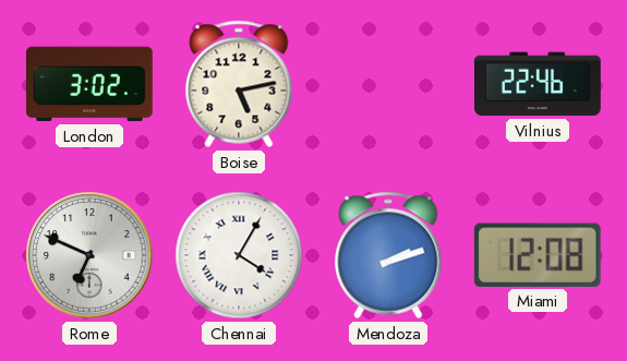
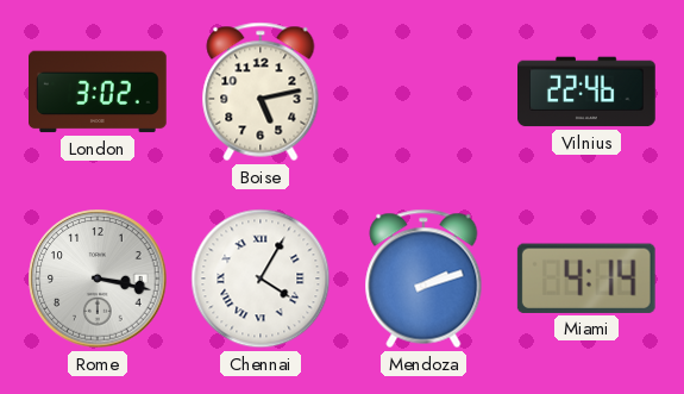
Rome: 6:49 -> 3:17
Miami: 12:08 -> 4:14
